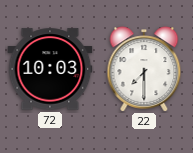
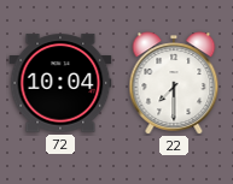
72: 10:03 -> 10:04
